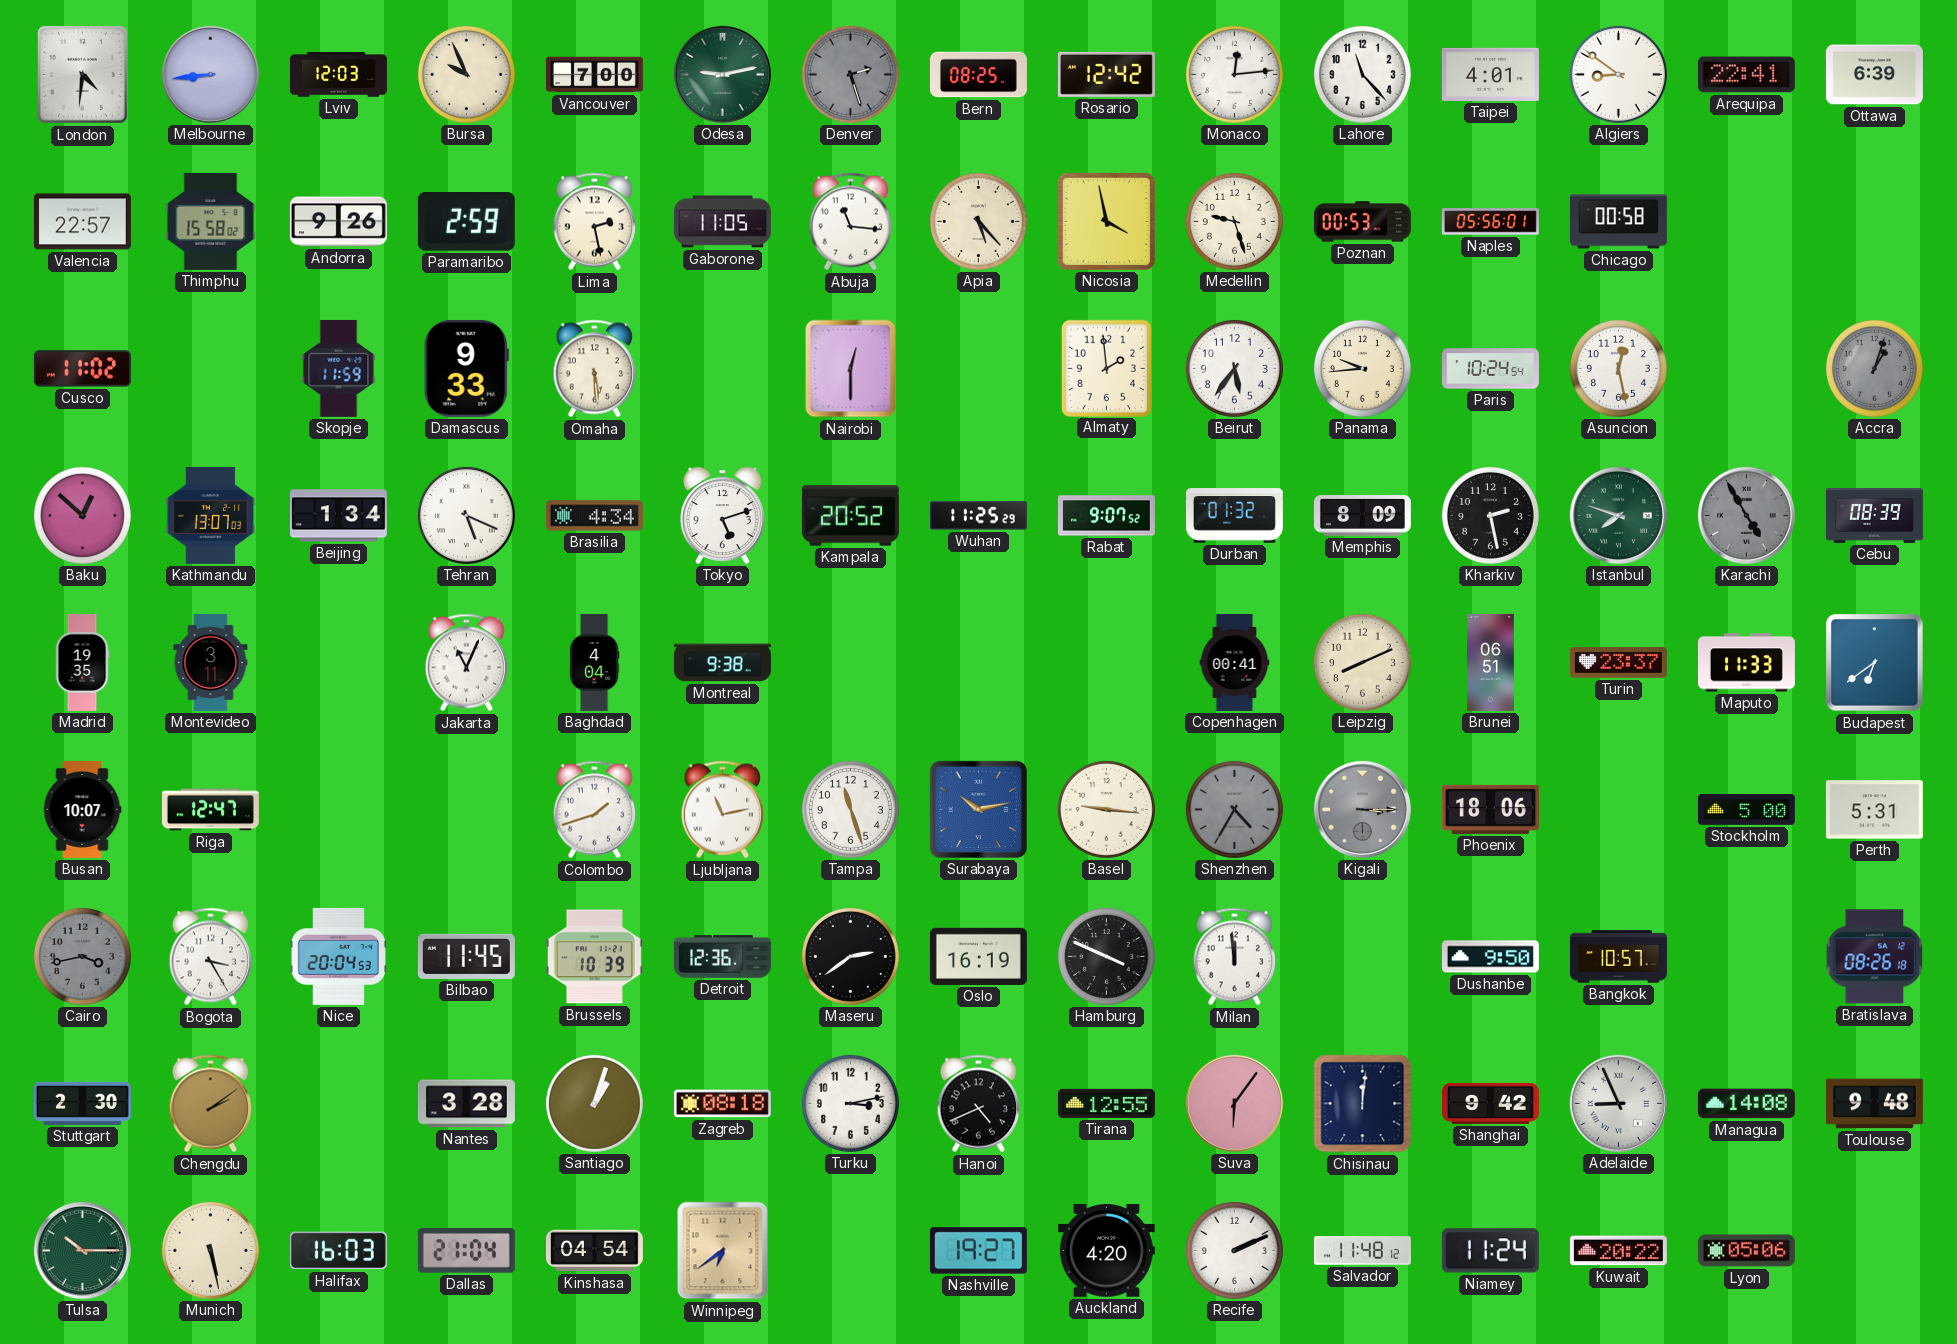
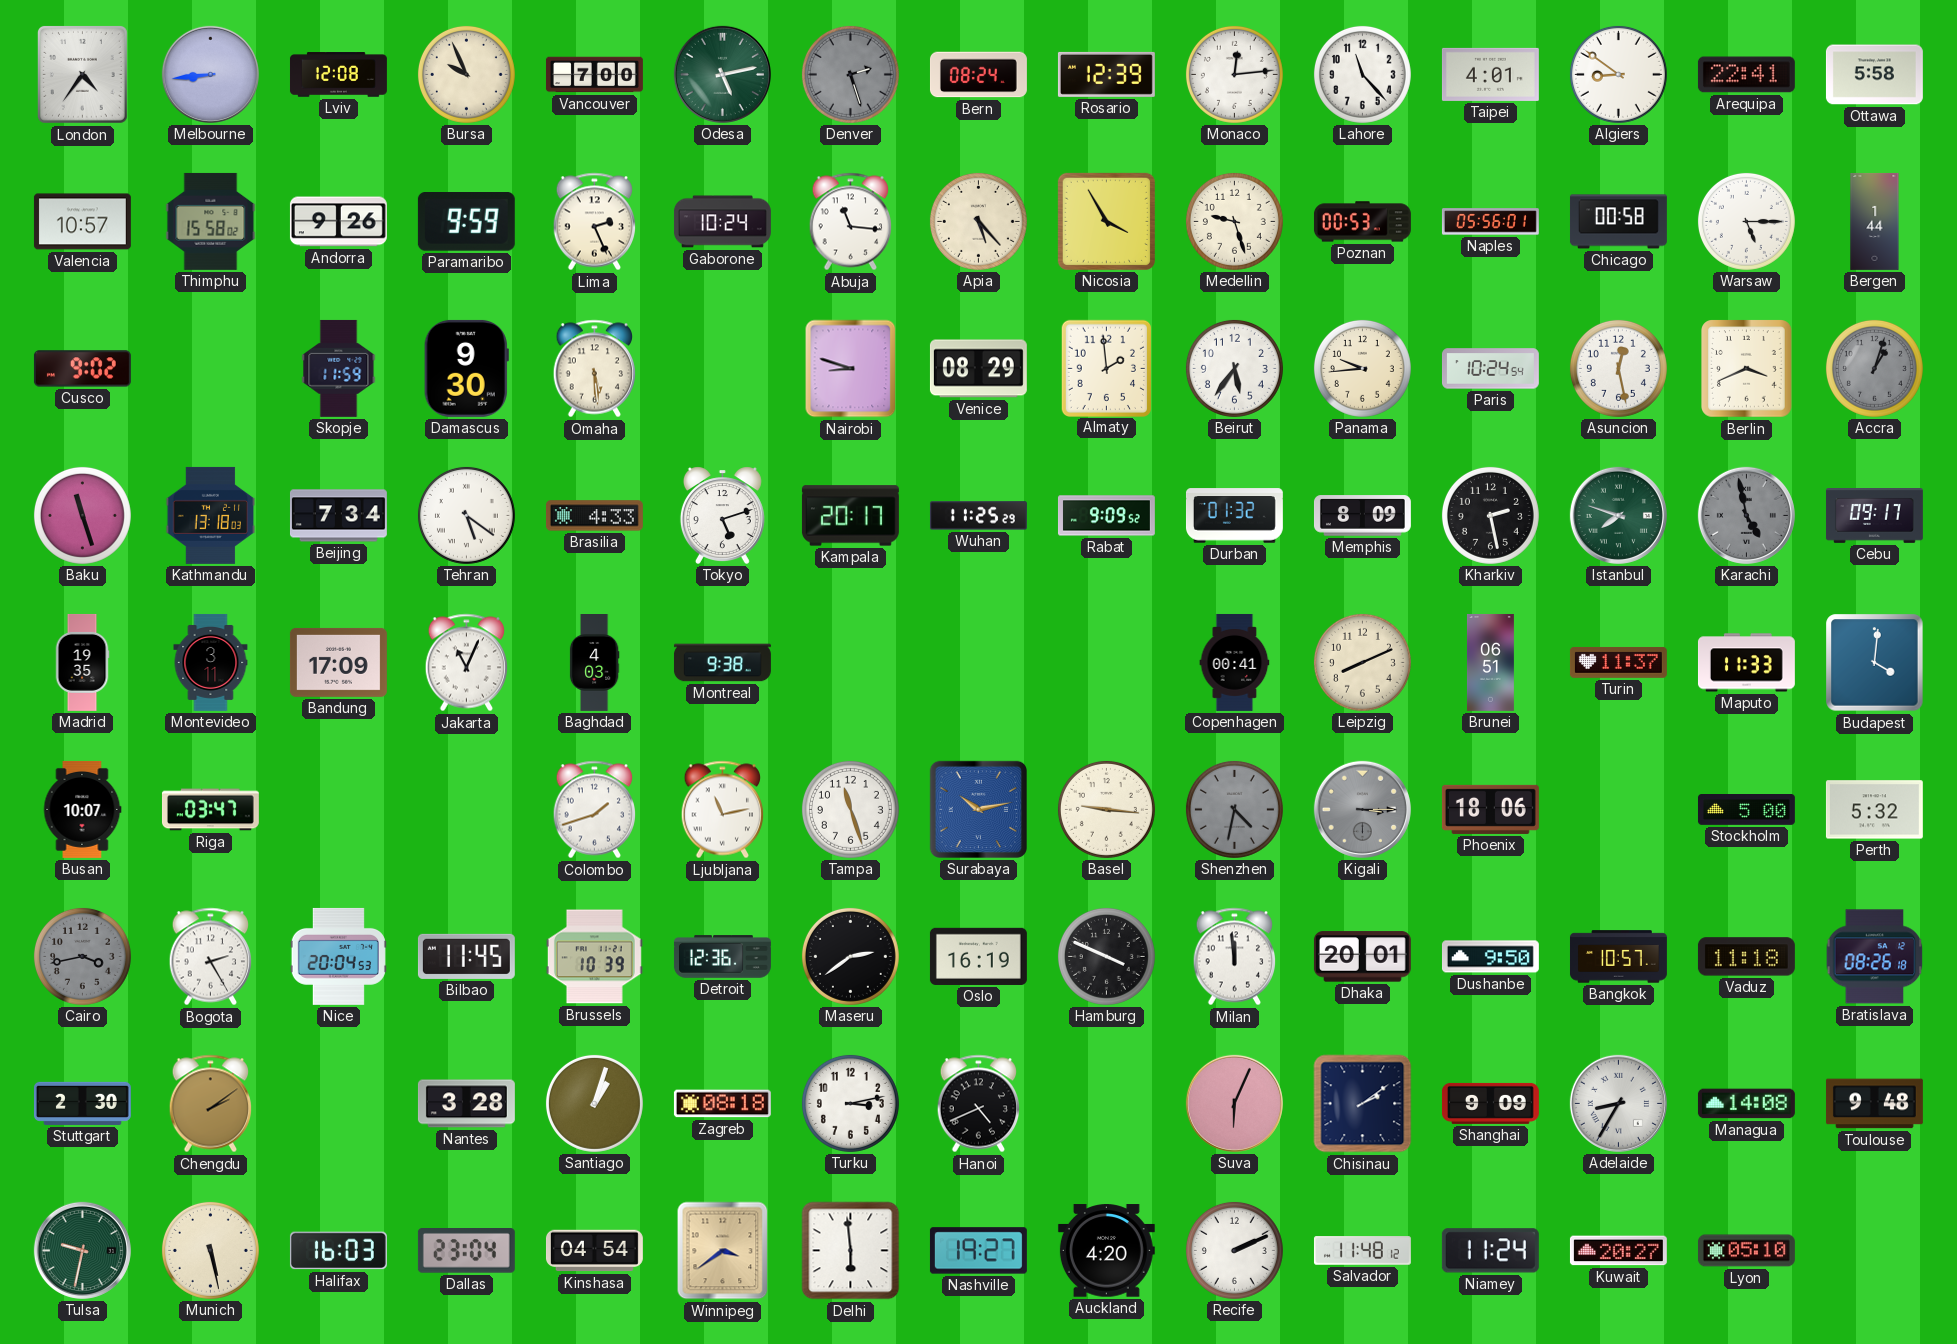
London: 4:31 -> 4:36
Lviv: 12:03 -> 12:08
Odesa: 9:13 -> 5:13
Bern: 08:25 -> 08:24
Rosario: 12:42 -> 12:39
Ottawa: 6:39 -> 5:58
Valencia: 22:57 -> 10:57
Paramaribo: 2:59 -> 9:59
Lima: 2:28 -> 2:26
Gaborone: 11:05 -> 10:24
Nicosia: 3:58 -> 3:55
Warsaw: none -> 5:15
Bergen: none -> 1:44
Cusco: 11:02 -> 9:02
Damascus: 9:33 -> 9:30
Nairobi: 12:30 -> 8:48
Venice: none -> 08:29
Berlin: none -> 3:41
Baku: 12:52 -> 11:27
Kathmandu: 13:07 -> 13:18
Beijing: 1:34 -> 7:34
Tehran: 5:19 -> 5:21
Brasilia: 4:34 -> 4:33
Kampala: 20:52 -> 20:17
Rabat: 9:07 -> 9:09
Karachi: 4:55 -> 4:58
Cebu: 08:39 -> 09:17
Bandung: none -> 17:09
Baghdad: 4:04 -> 4:03
Turin: 23:37 -> 11:37
Budapest: 6:39 -> 4:01
Riga: 12:47 -> 03:47
Shenzhen: 4:35 -> 4:32
Perth: 5:31 -> 5:32
Bogota: 3:25 -> 2:25
Dhaka: none -> 20:01
Vaduz: none -> 11:18
Tirana: 12:55 -> none
Suva: 6:06 -> 6:04
Chisinau: 12:01 -> 2:09
Shanghai: 9:42 -> 9:09
Adelaide: 8:56 -> 8:35
Tulsa: 10:15 -> 9:32
Dallas: 21:04 -> 23:04
Winnipeg: 6:39 -> 3:39
Delhi: none -> 5:59
Kuwait: 20:22 -> 20:27
Lyon: 05:06 -> 05:10
